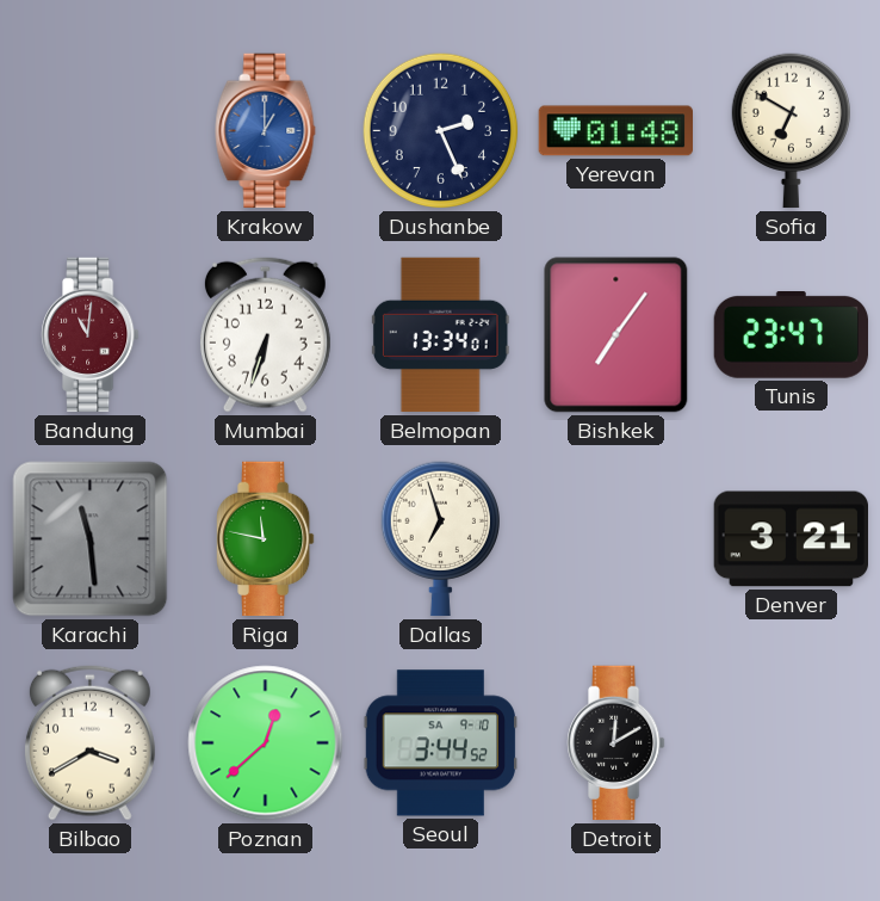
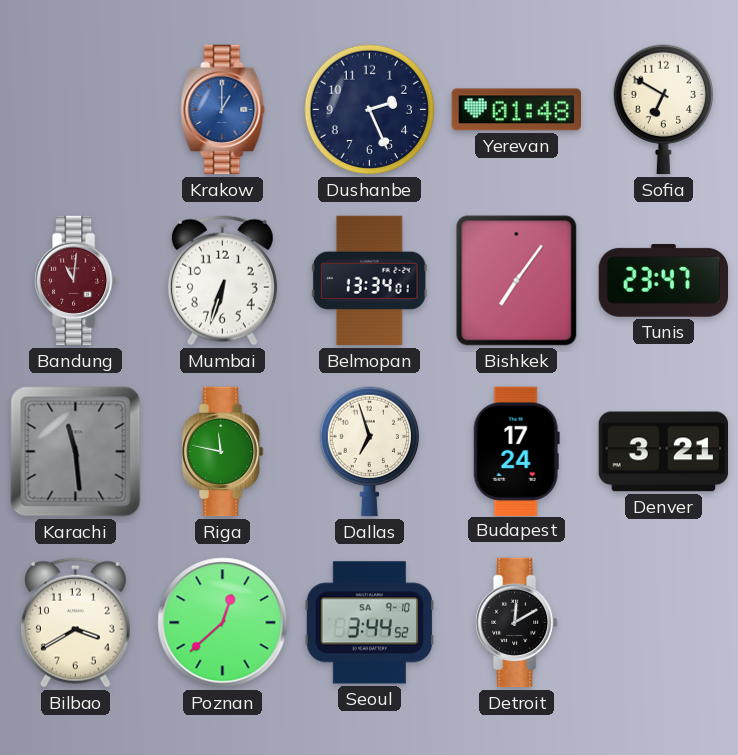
Budapest: none -> 17:24
